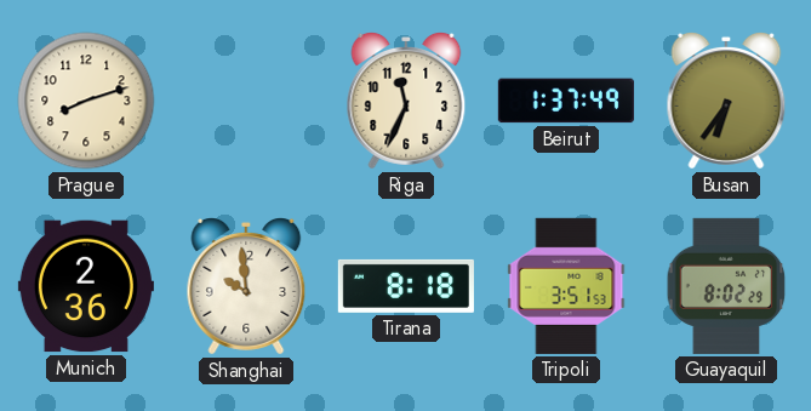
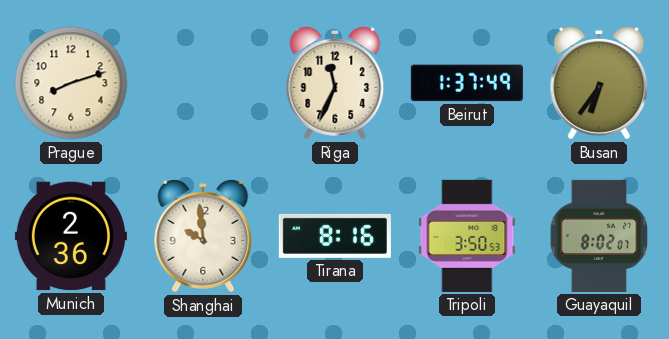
Tirana: 8:18 -> 8:16
Tripoli: 3:51 -> 3:50
Guayaquil: 8:02:29 -> 8:02:07
